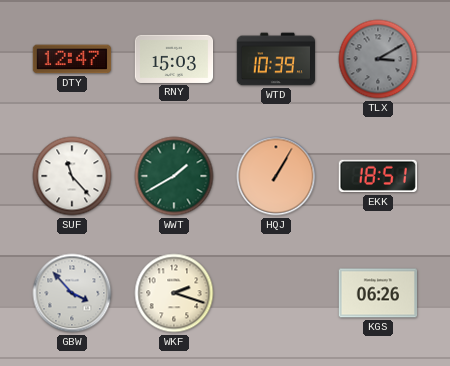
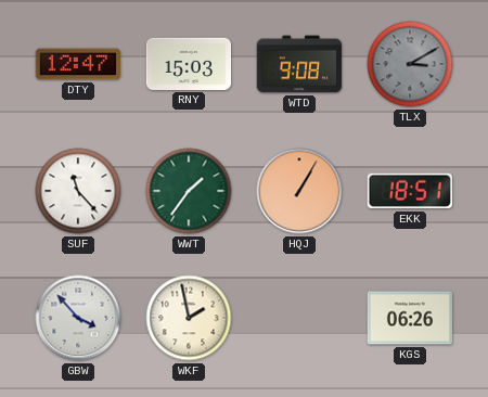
WTD: 10:39 -> 9:08
WWT: 1:40 -> 1:36
WKF: 2:18 -> 1:58
